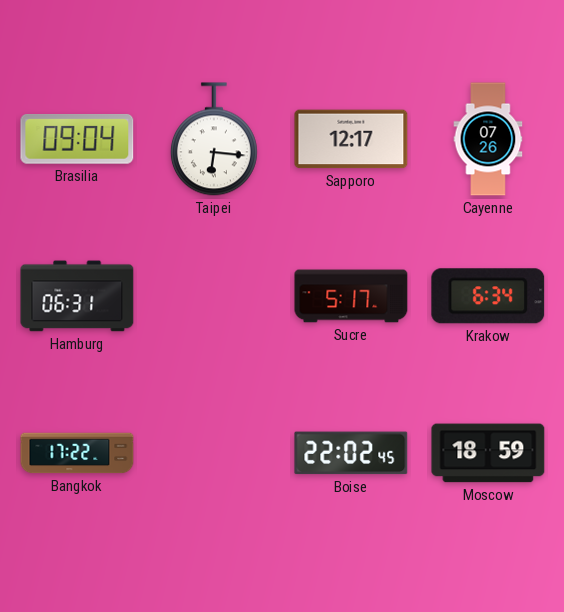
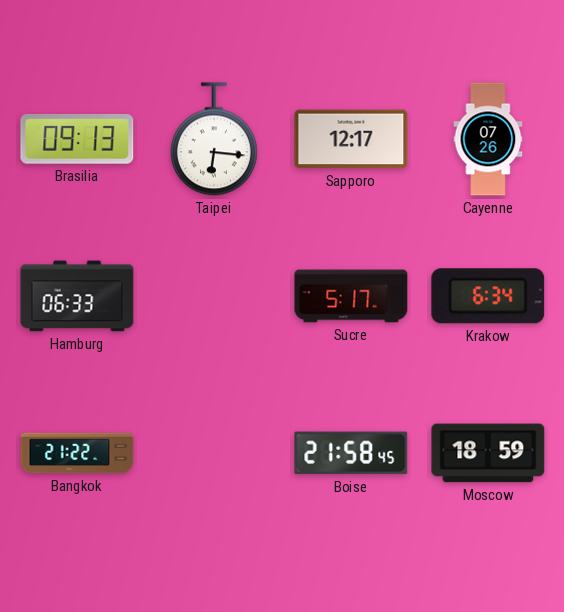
Brasilia: 09:04 -> 09:13
Hamburg: 06:31 -> 06:33
Bangkok: 17:22 -> 21:22
Boise: 22:02 -> 21:58
